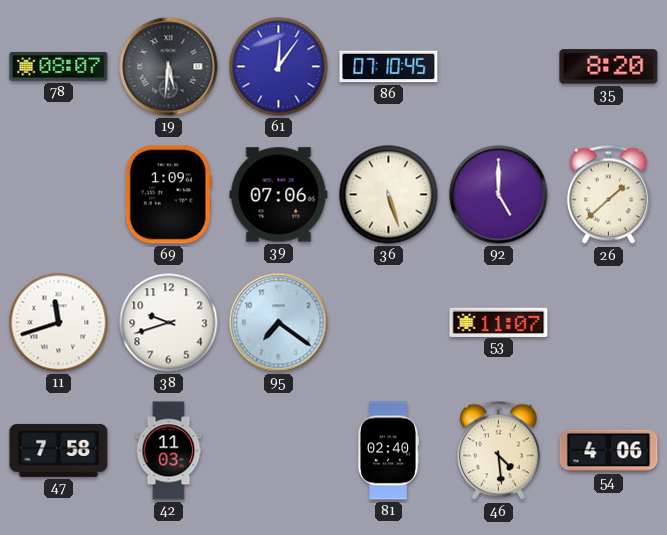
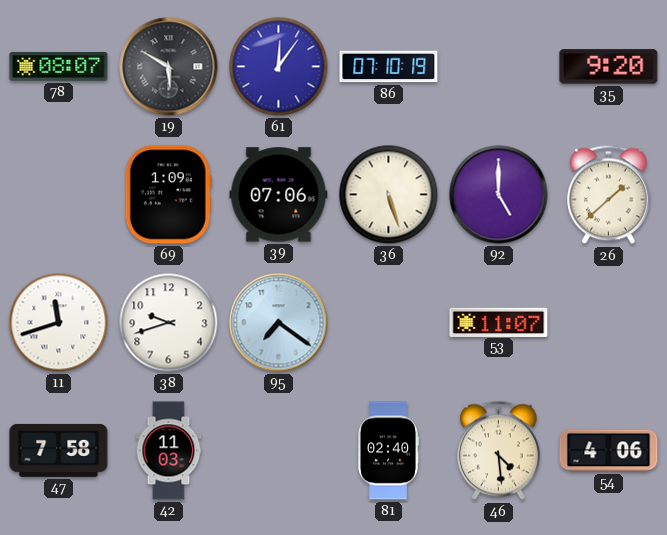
19: 5:31 -> 5:50
86: 07:10:45 -> 07:10:19
35: 8:20 -> 9:20
